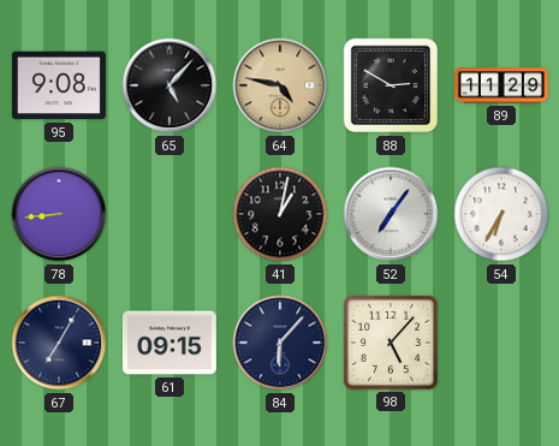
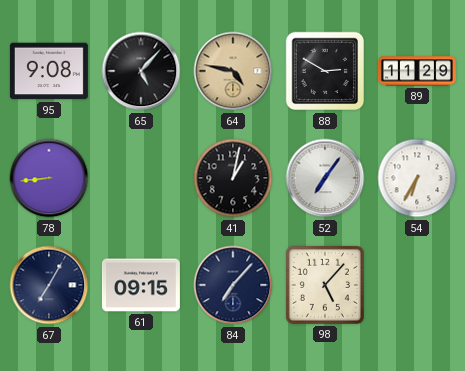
84: 6:07 -> 7:07
